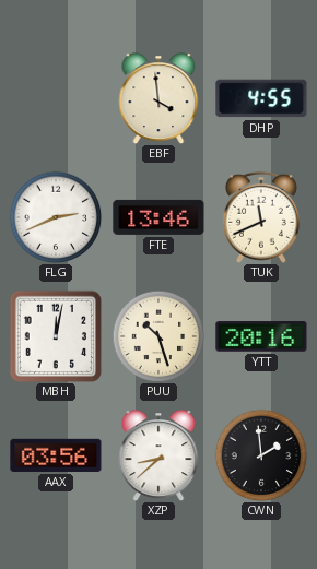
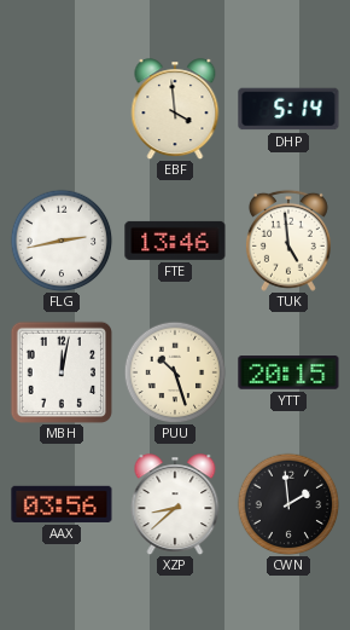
DHP: 4:55 -> 5:14
FLG: 2:41 -> 2:43
TUK: 11:41 -> 4:59
YTT: 20:16 -> 20:15
